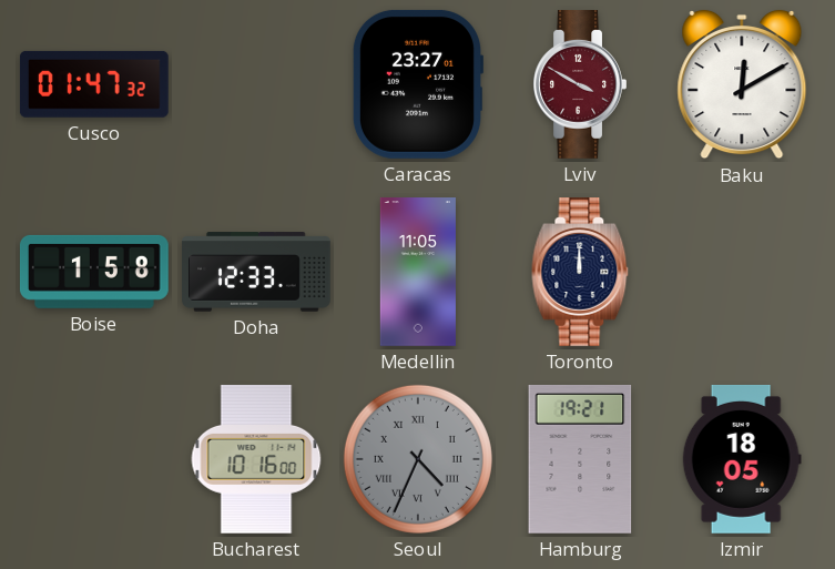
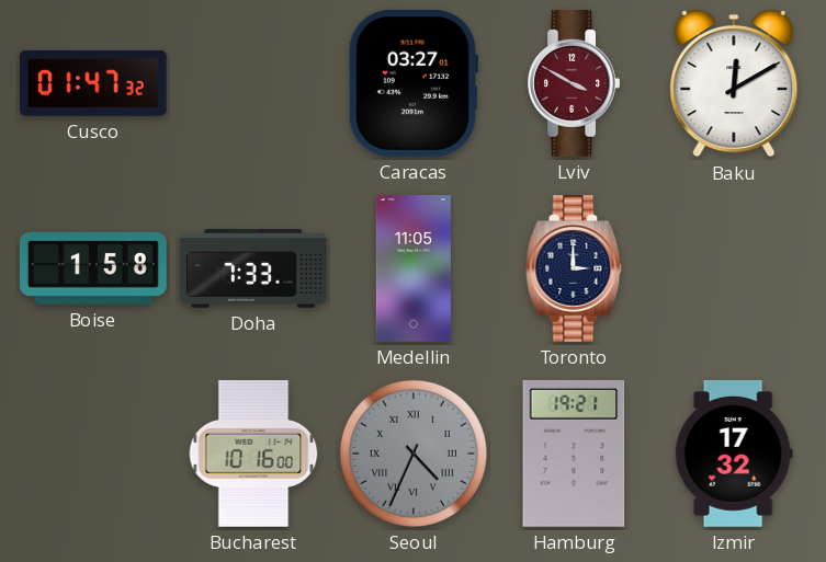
Caracas: 23:27 -> 03:27
Doha: 12:33 -> 7:33
Toronto: 12:00 -> 3:00
Izmir: 18:05 -> 17:32
